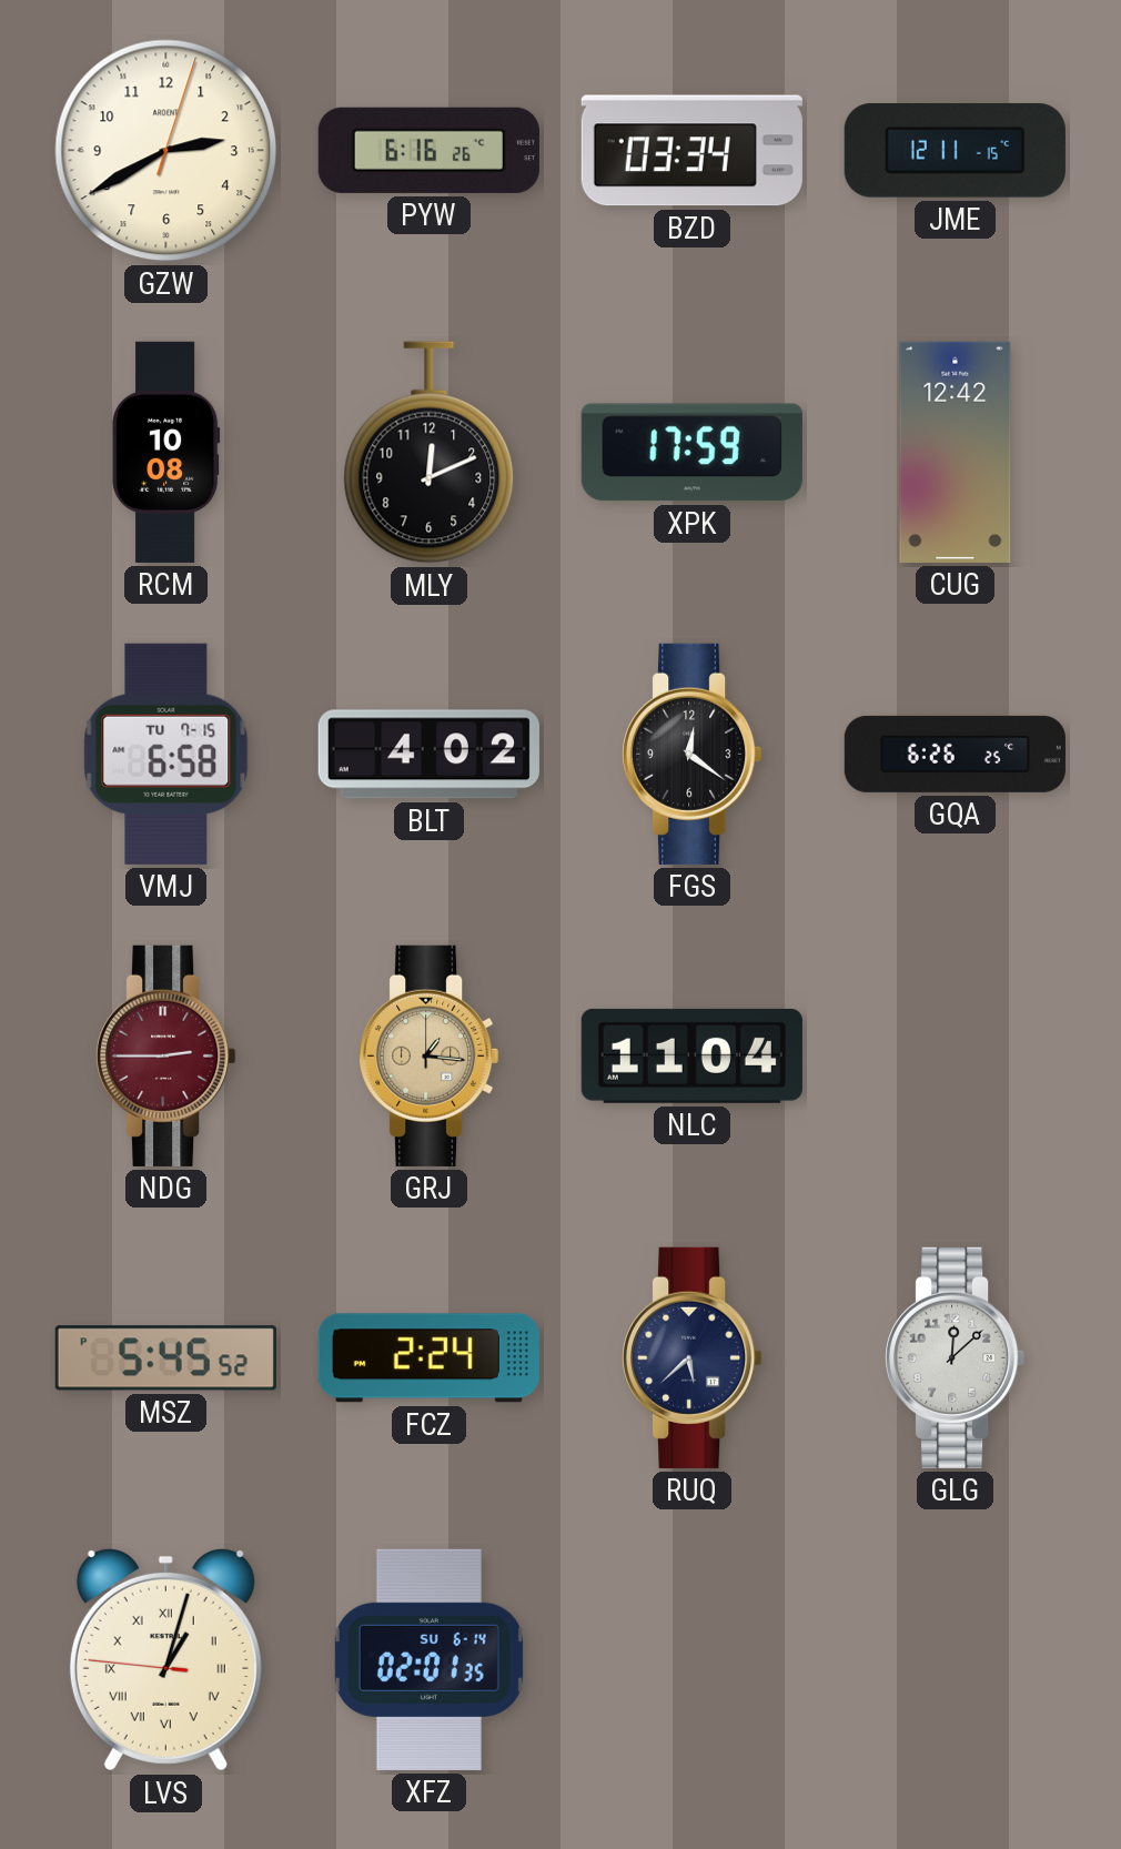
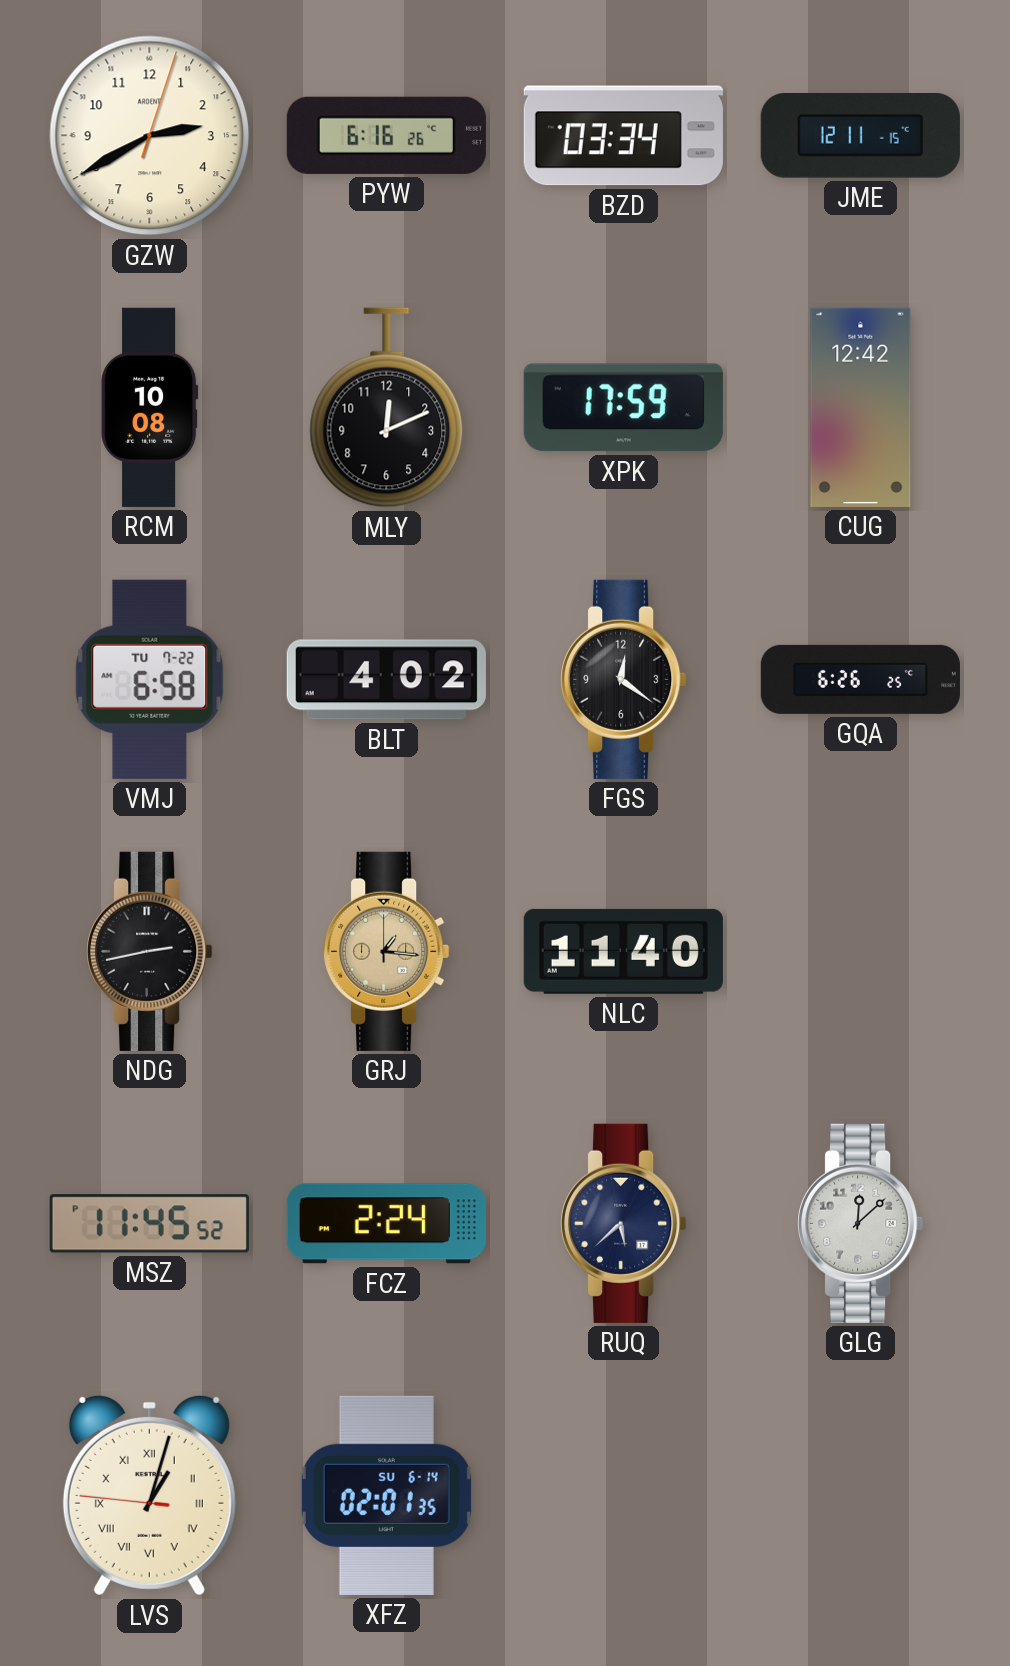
VMJ date: TU 7-15 -> TU 7-22
NDG: 2:45 -> 2:43
NDG dial: burgundy -> black
NLC: 11:04 -> 11:40
MSZ: 5:45 -> 11:45
